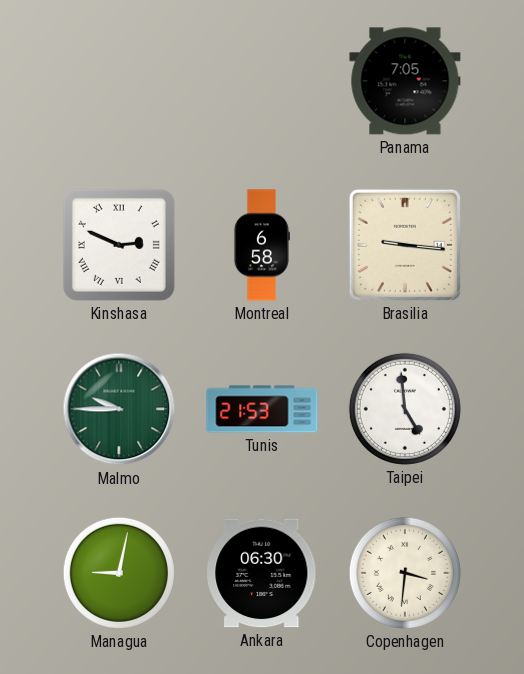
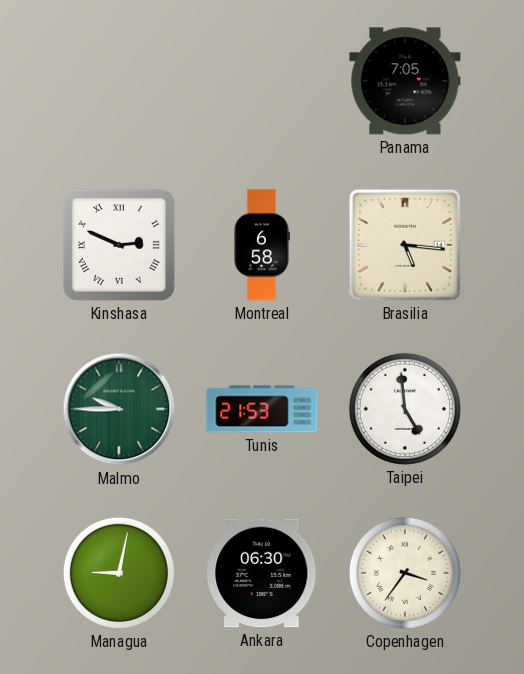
Brasilia: 9:16 -> 5:16
Copenhagen: 3:31 -> 3:36
